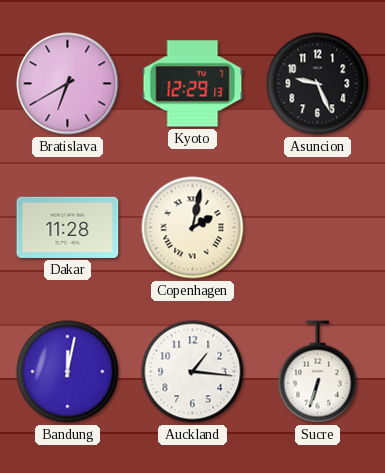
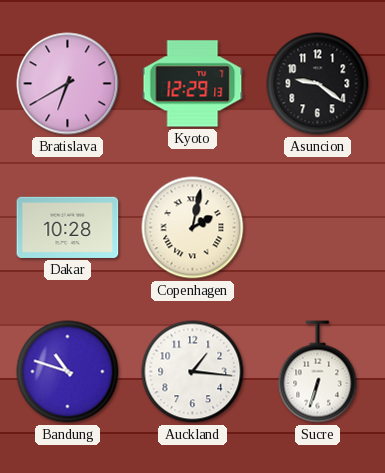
Asuncion: 9:26 -> 9:21
Dakar: 11:28 -> 10:28
Bandung: 12:02 -> 10:48
